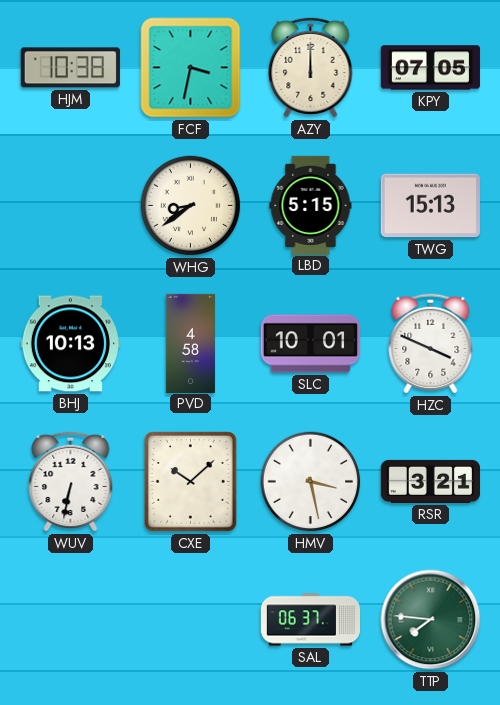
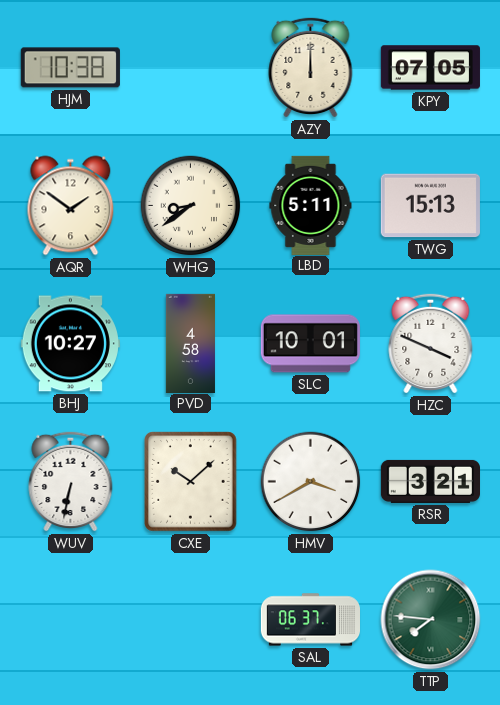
FCF: 3:32 -> none
AQR: none -> 1:51
LBD: 5:15 -> 5:11
BHJ: 10:13 -> 10:27
HMV: 3:28 -> 3:40
